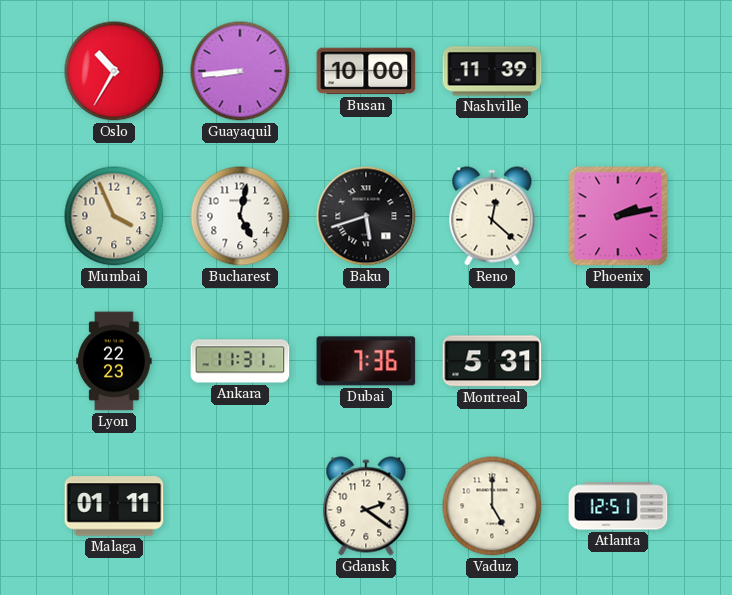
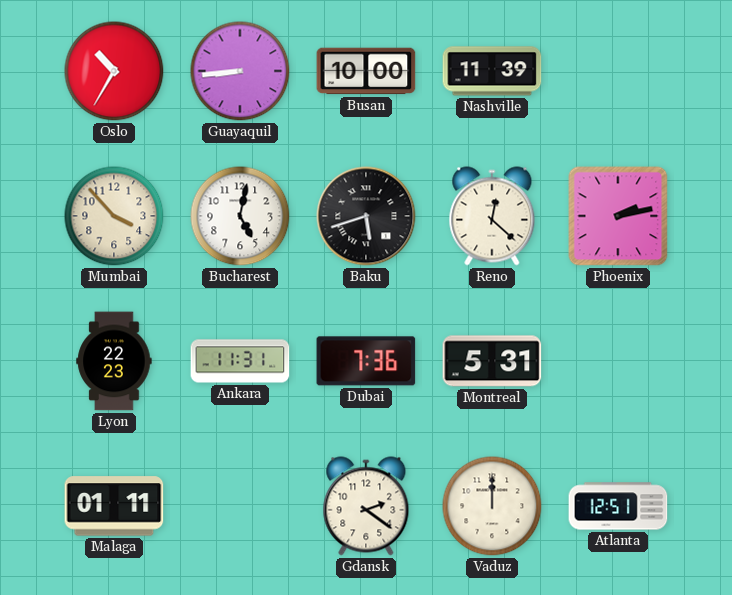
Mumbai: 3:56 -> 3:53
Vaduz: 5:00 -> 12:00
